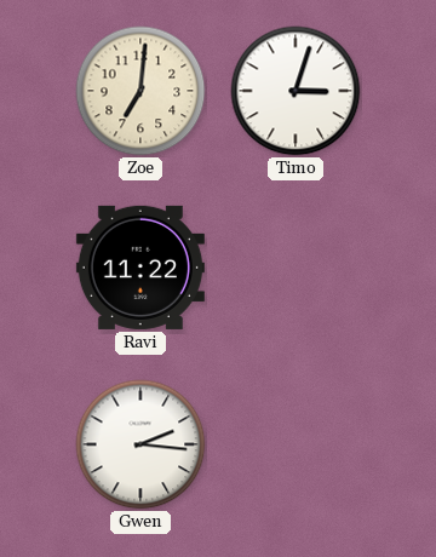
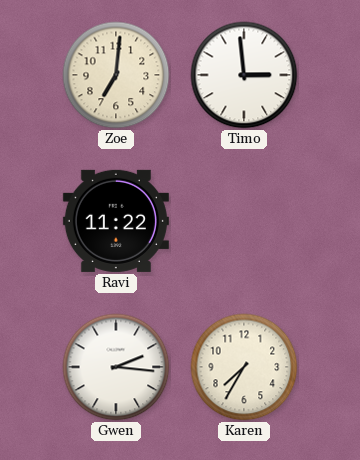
Timo: 3:03 -> 2:59
Karen: none -> 7:35
